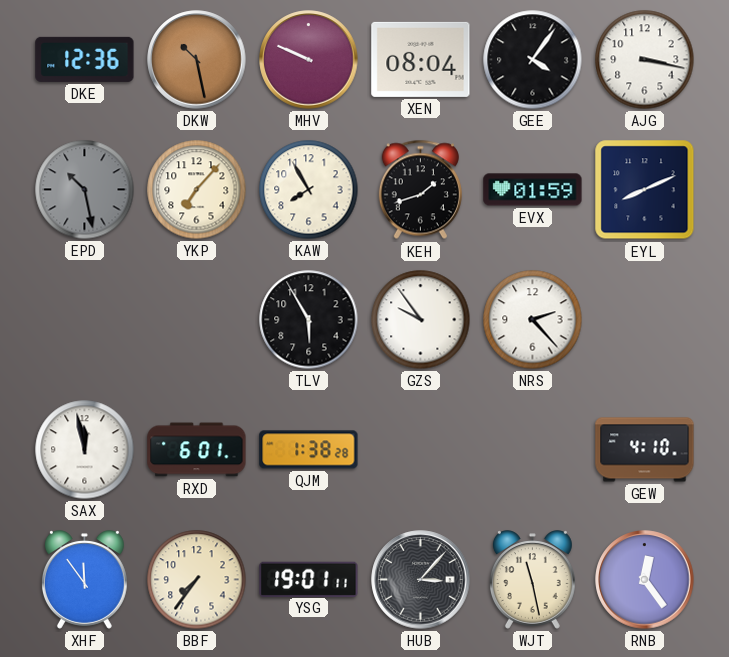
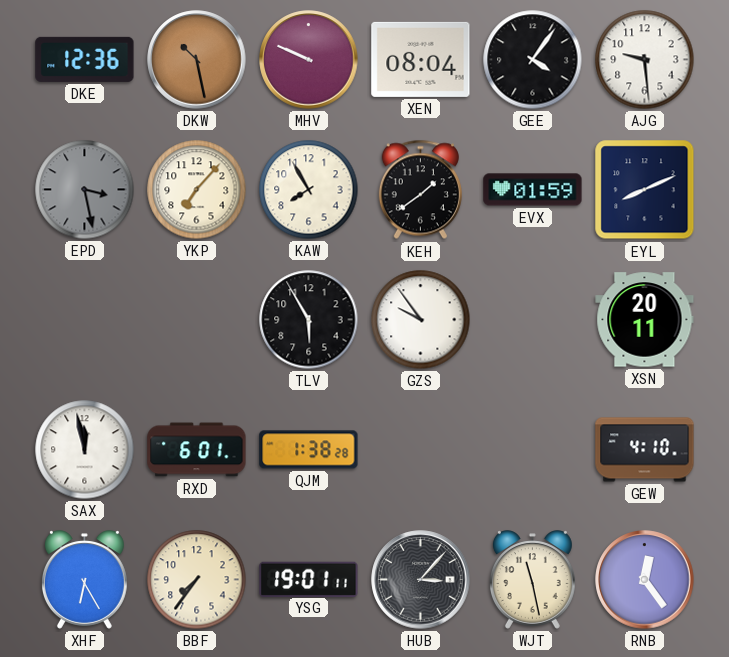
AJG: 3:17 -> 9:29
EPD: 10:28 -> 3:28
KEH: 1:42 -> 1:39
NRS: 2:23 -> none
XSN: none -> 20:11
XHF: 11:54 -> 6:25
